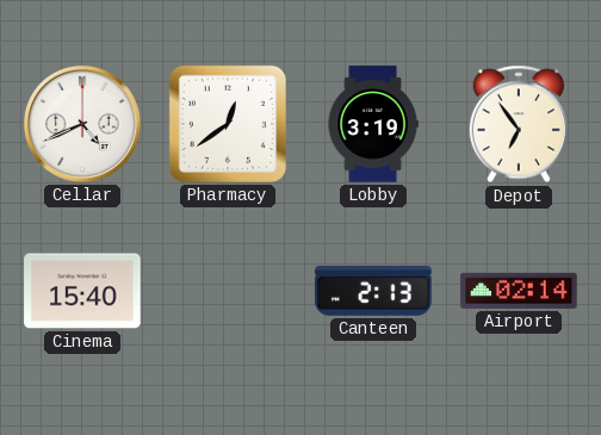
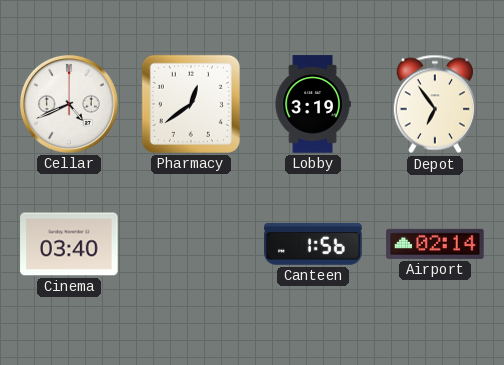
Cinema: 15:40 -> 03:40
Canteen: 2:13 -> 1:56
